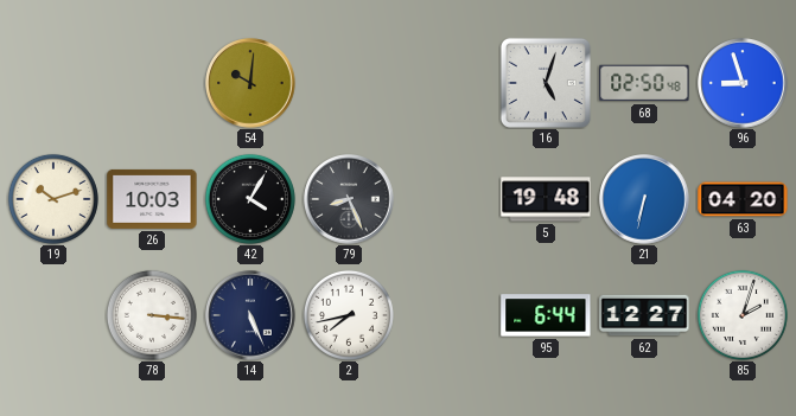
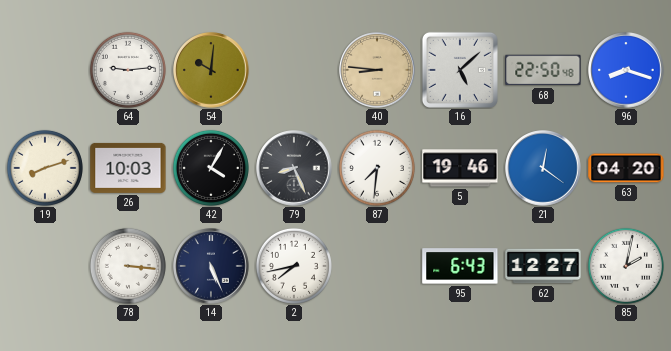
64: none -> 9:14
40: none -> 8:46
16: 5:03 -> 5:08
68: 02:50 -> 22:50
96: 8:57 -> 8:18
19: 10:12 -> 8:12
87: none -> 7:31
5: 19:48 -> 19:46
21: 6:32 -> 12:21
95: 6:44 -> 6:43
85: 2:03 -> 2:02
